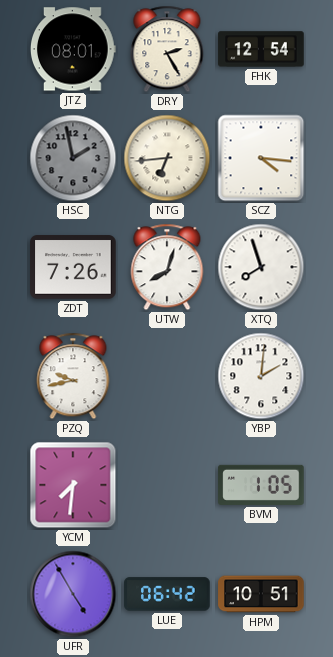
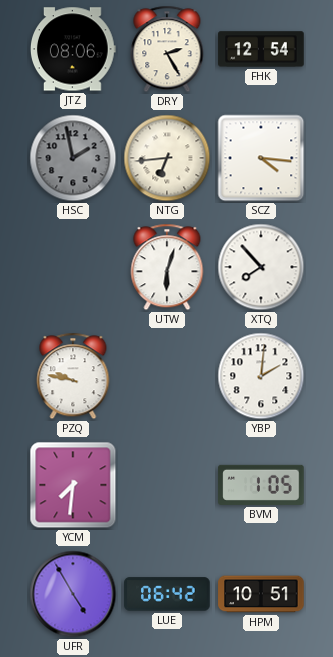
JTZ: 08:01 -> 08:06
ZDT: 7:26 -> none
UTW: 8:03 -> 6:03
XTQ: 7:57 -> 7:53
PZQ: 9:43 -> 9:47
